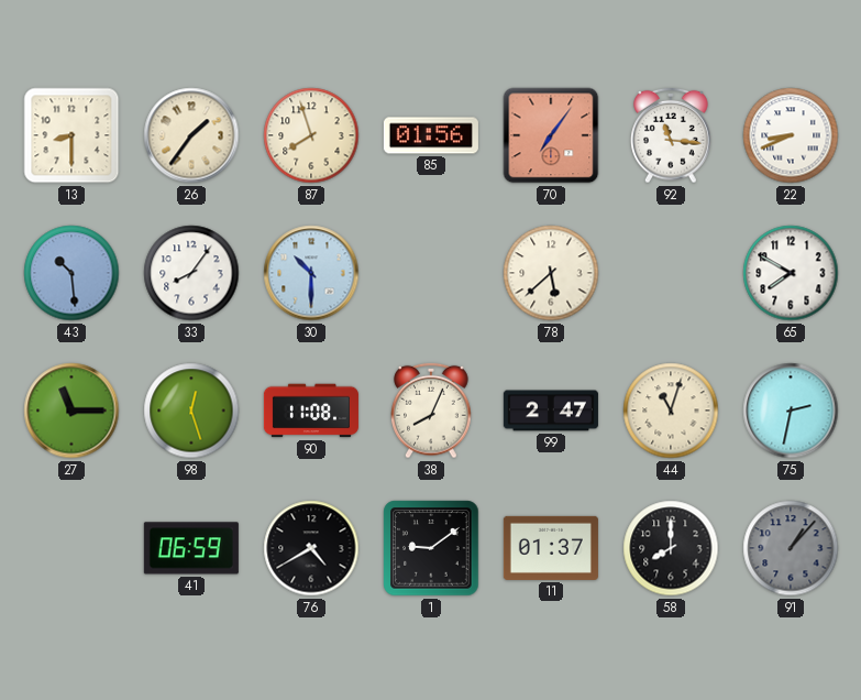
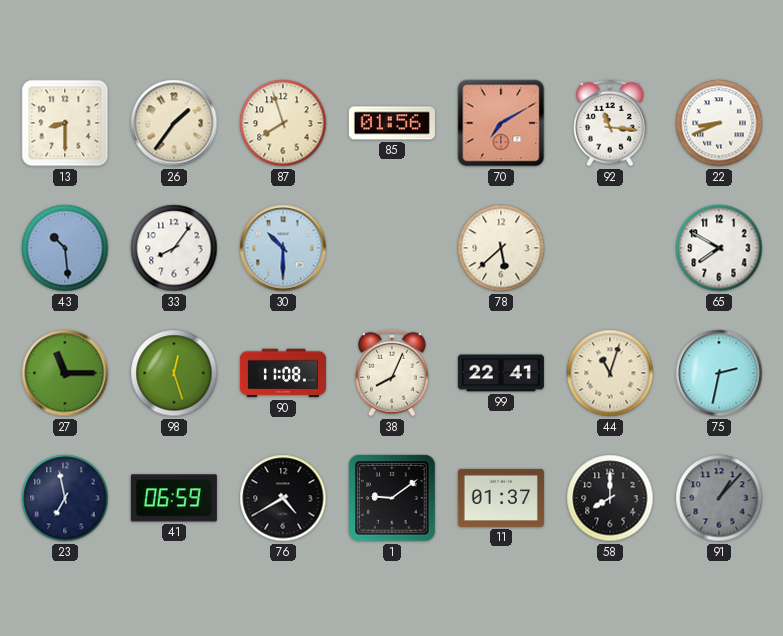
70: 7:06 -> 7:10
99: 2:47 -> 22:41
23: none -> 6:58
